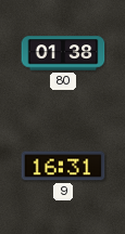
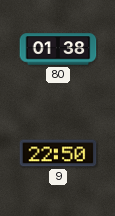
9: 16:31 -> 22:50
